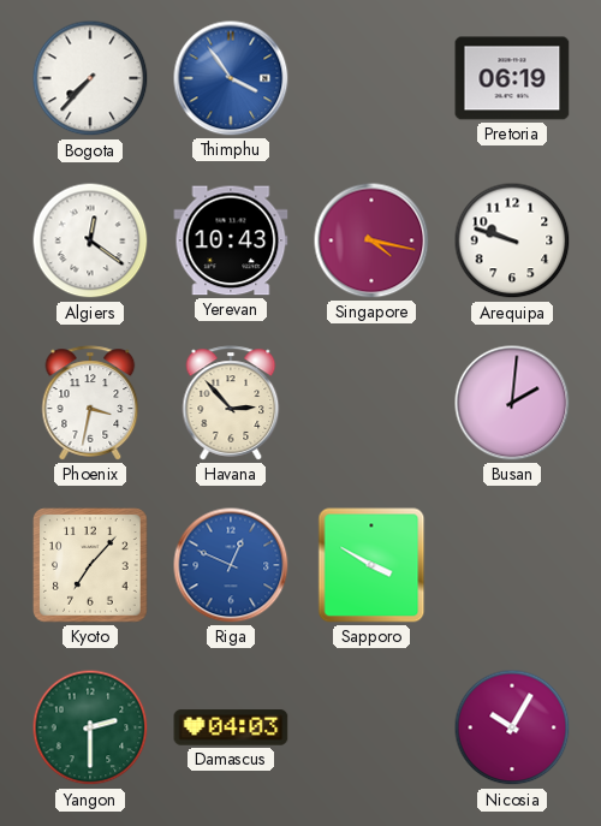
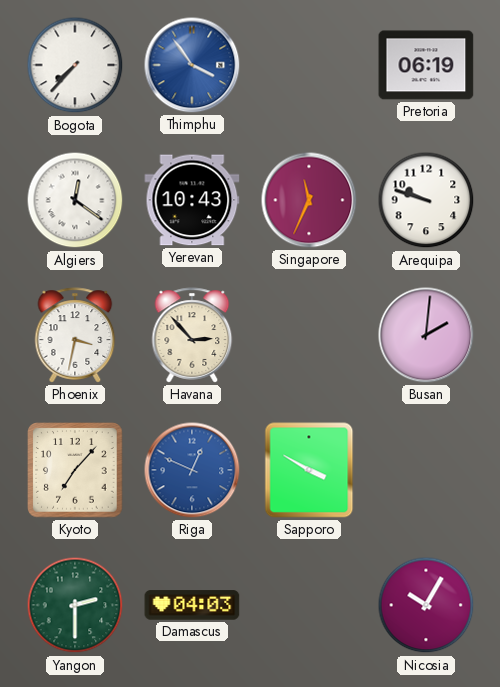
Singapore: 4:17 -> 11:34
